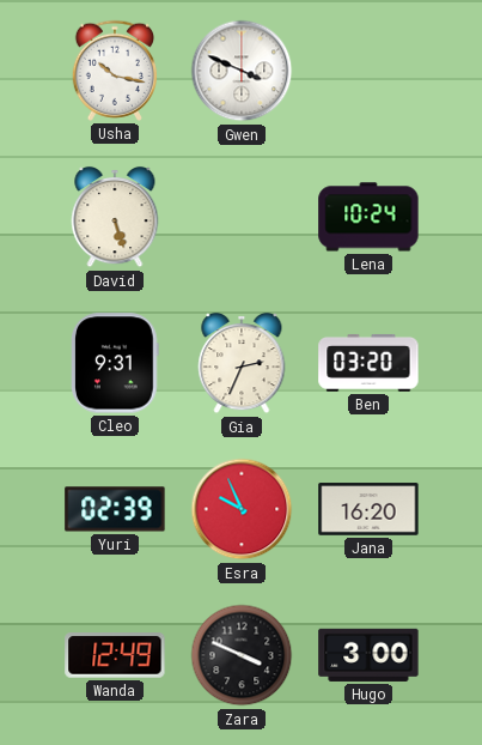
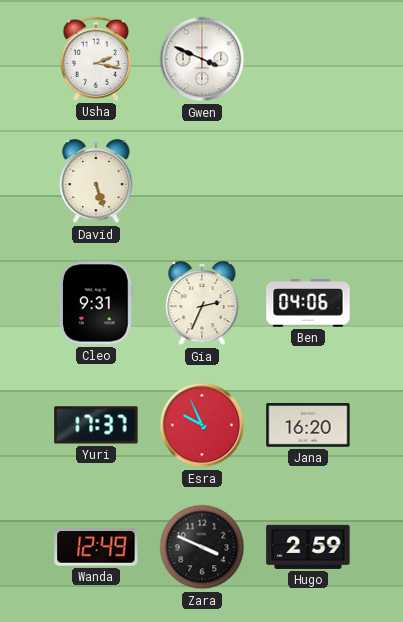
Usha: 10:17 -> 2:17
Lena: 10:24 -> none
Ben: 03:20 -> 04:06
Yuri: 02:39 -> 17:37
Hugo: 3:00 -> 2:59
